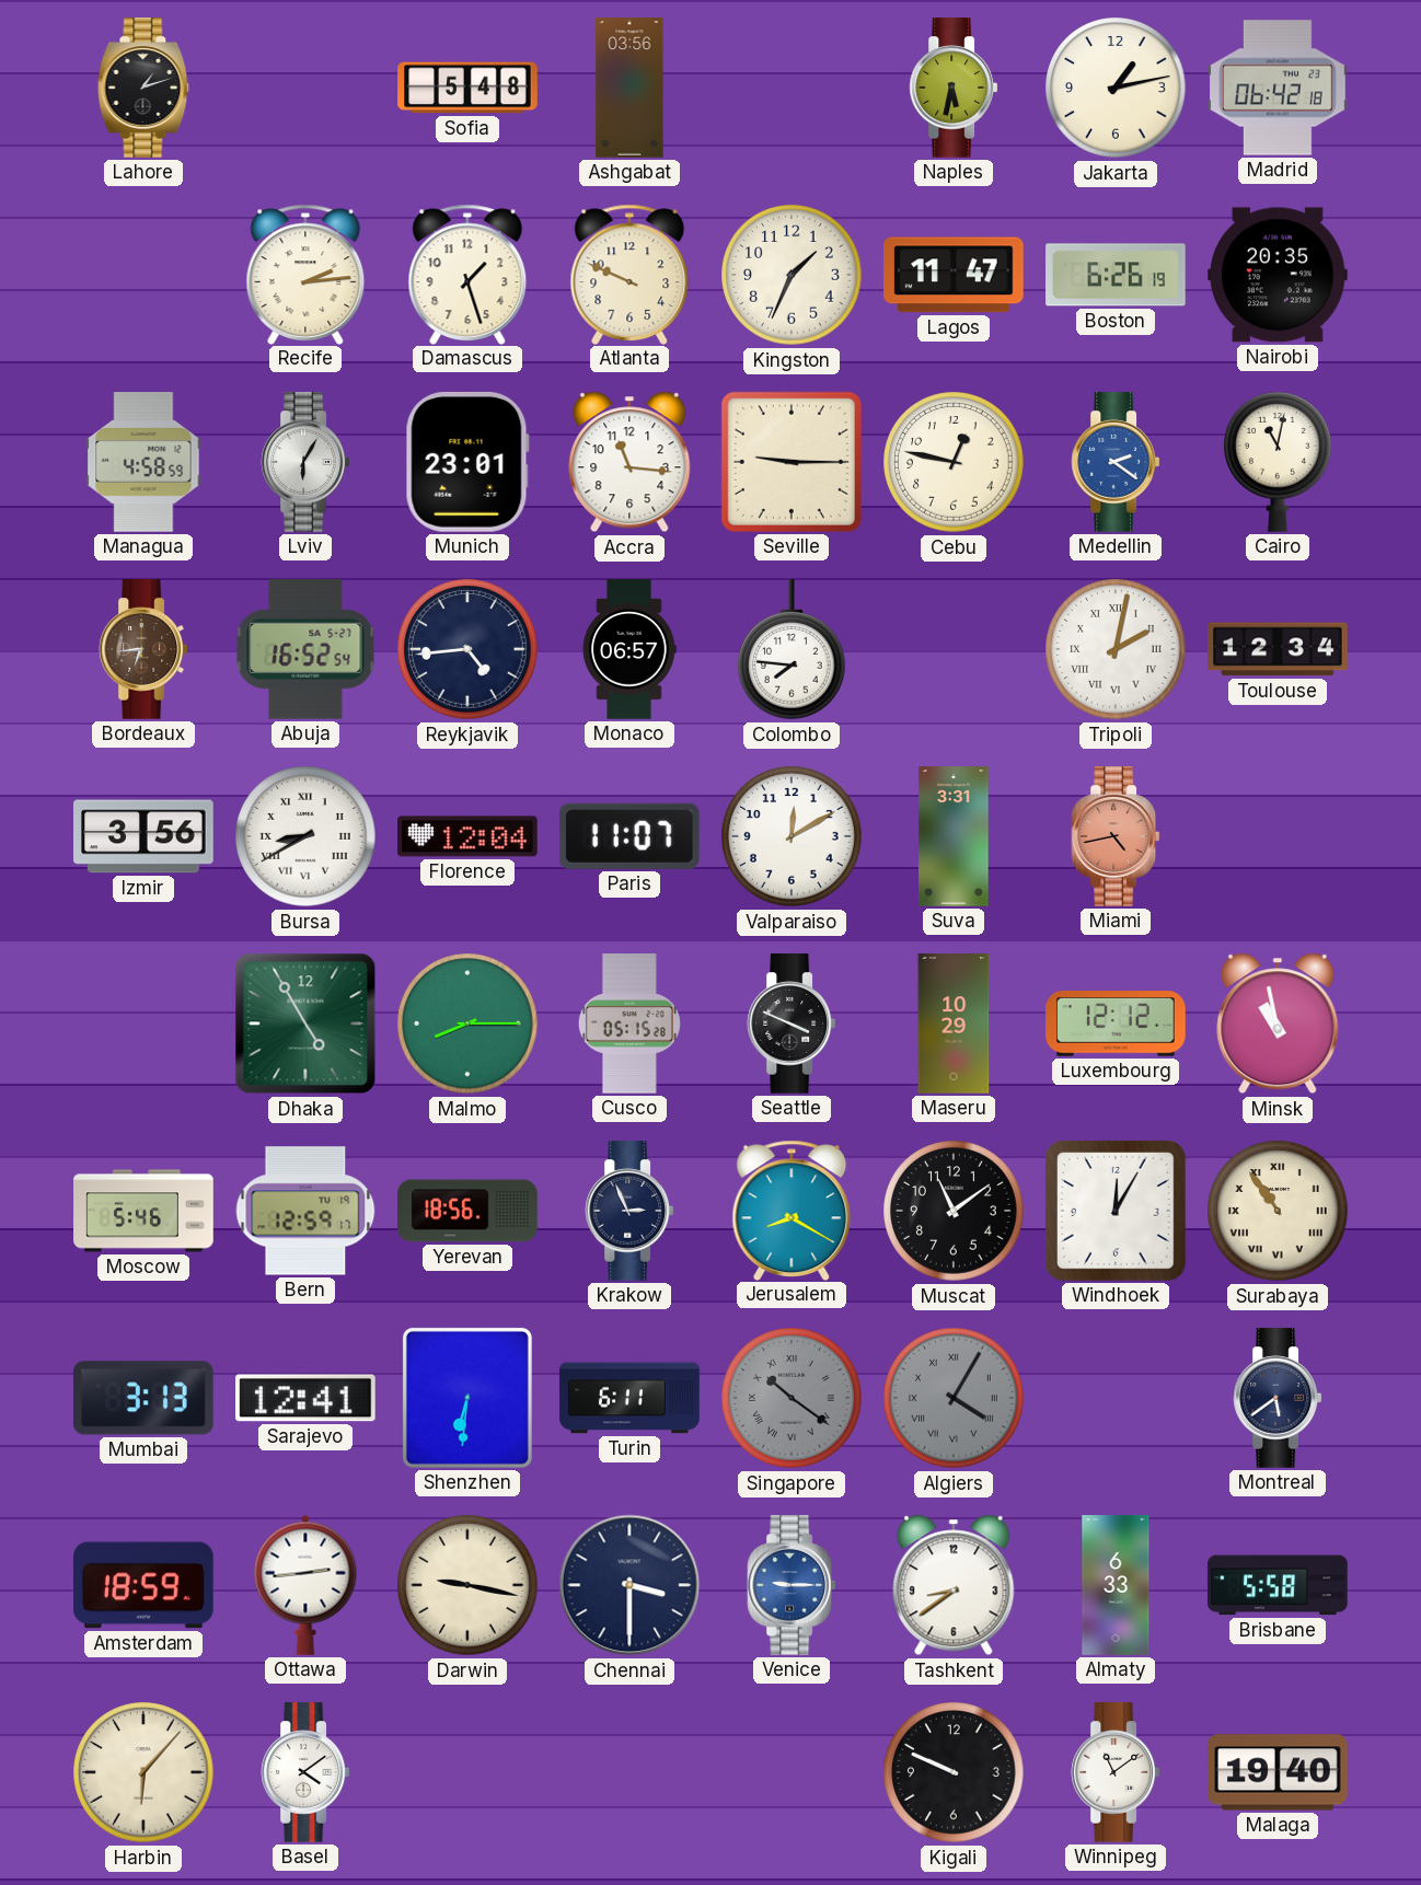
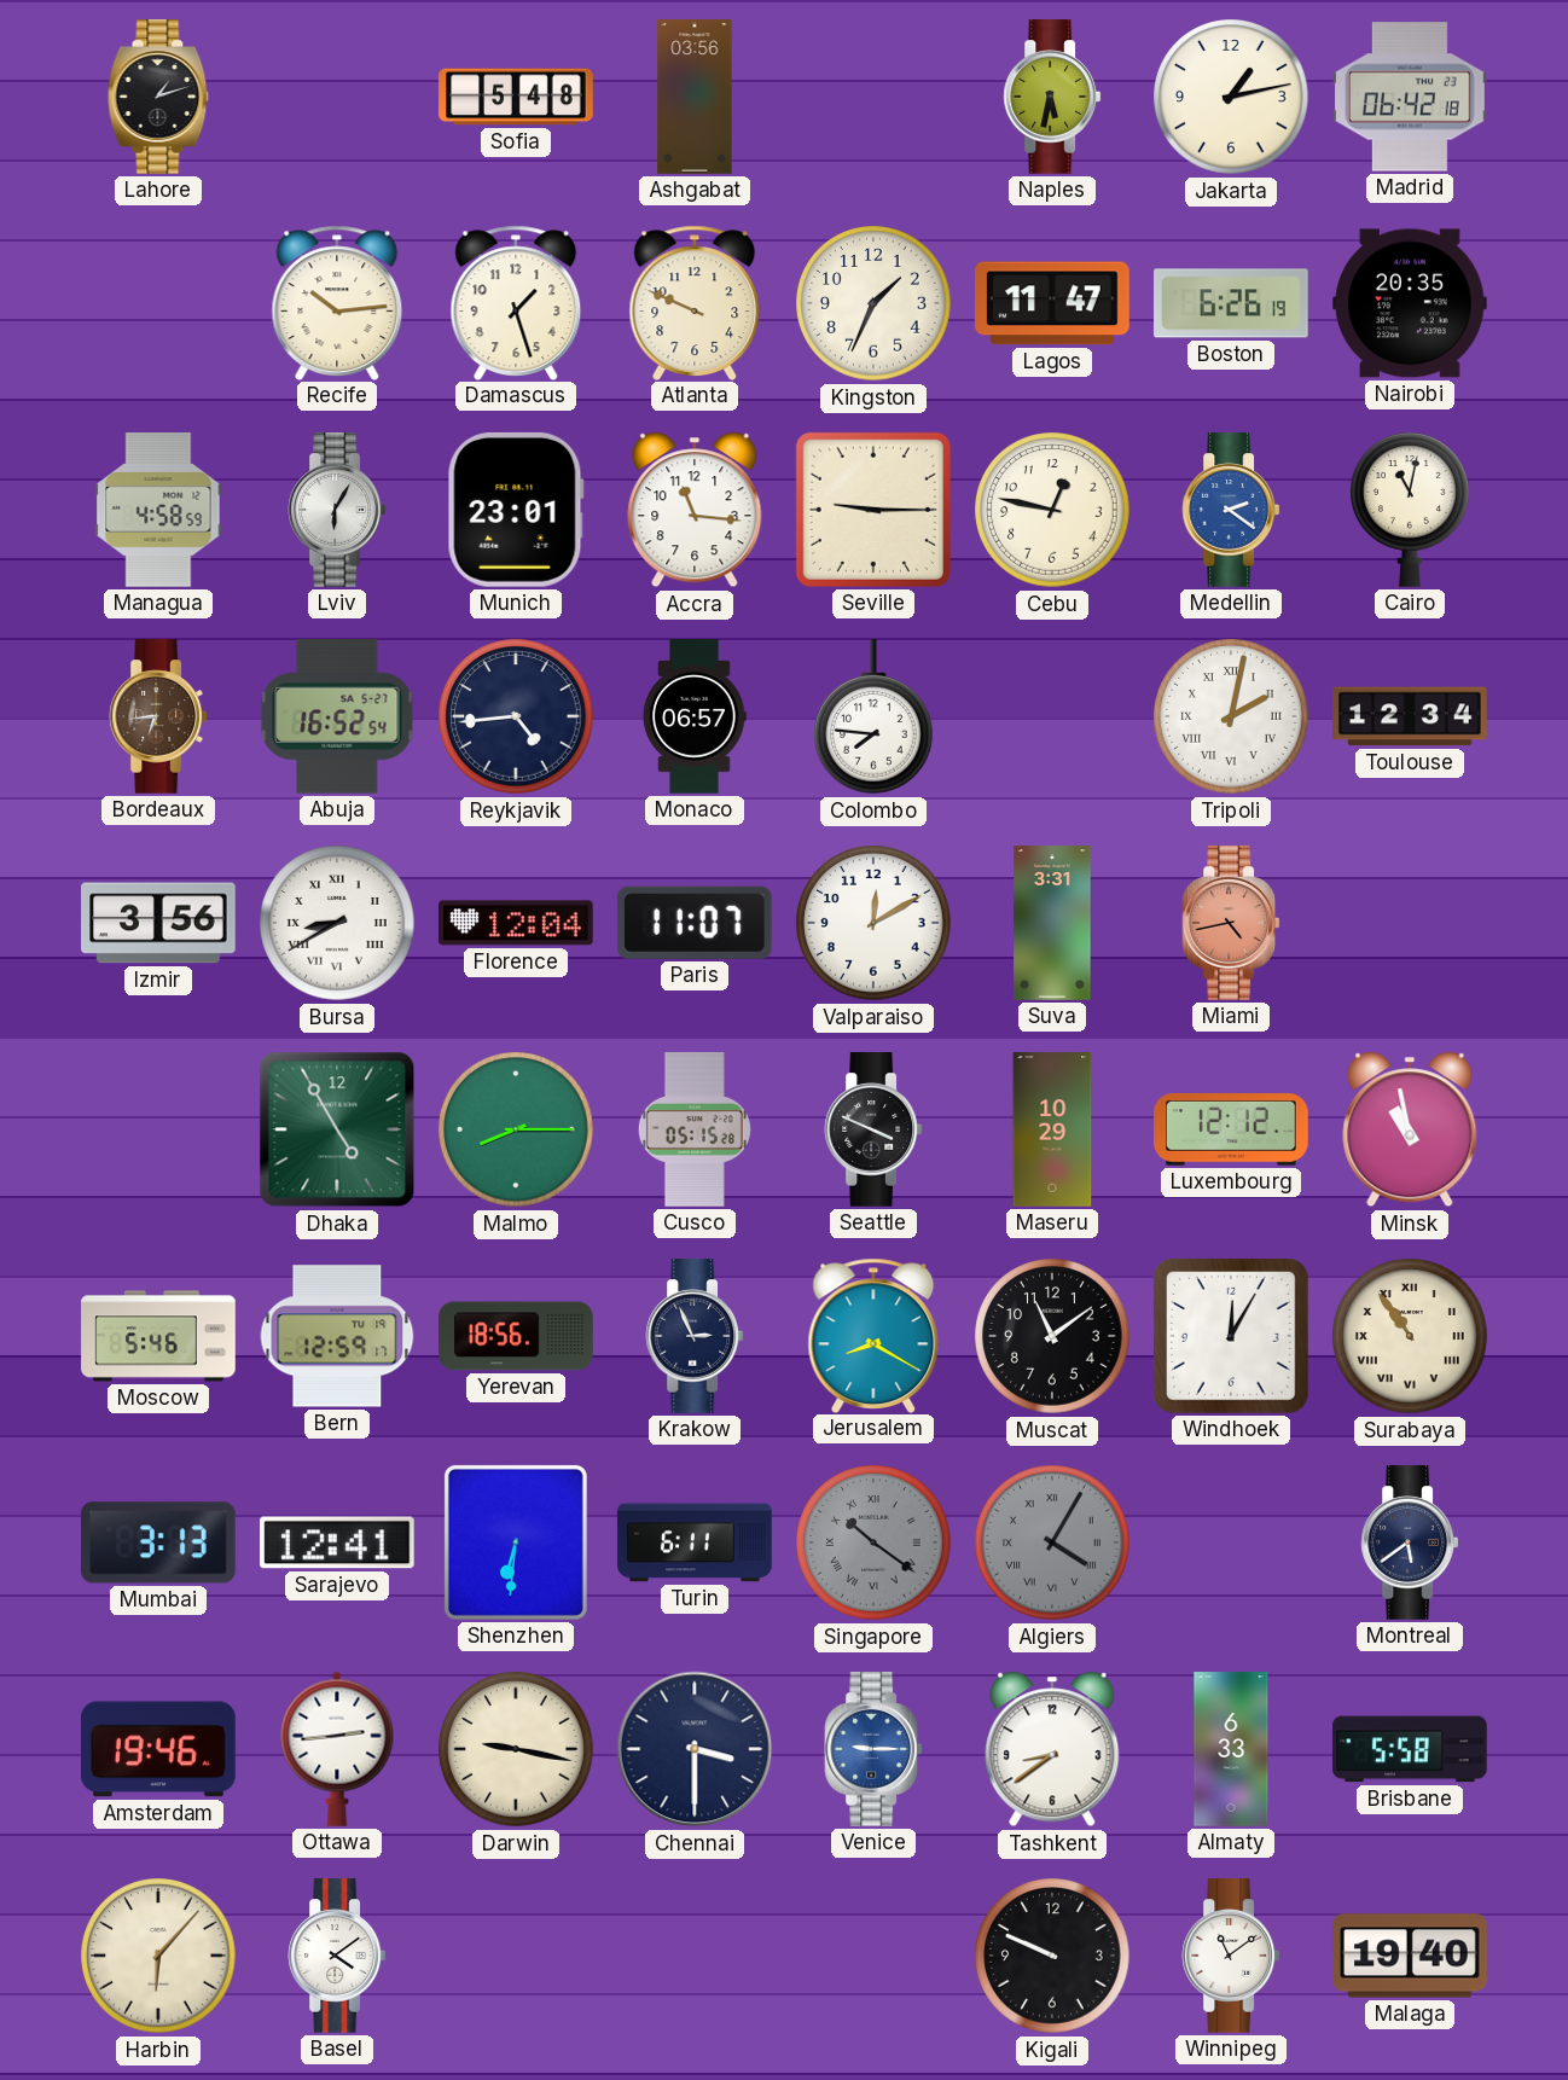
Recife: 2:14 -> 10:14
Amsterdam: 18:59 -> 19:46
